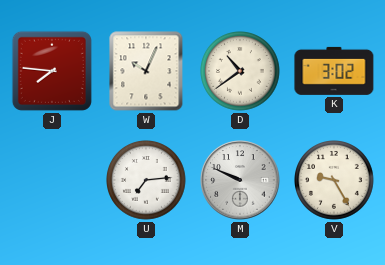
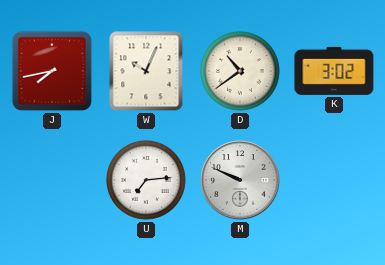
J: 7:46 -> 7:43
V: 9:25 -> none
